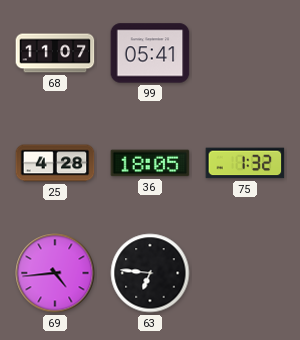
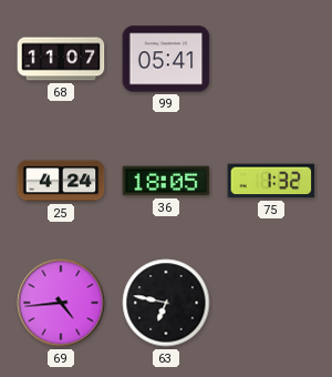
25: 4:28 -> 4:24
63: 6:46 -> 6:47
